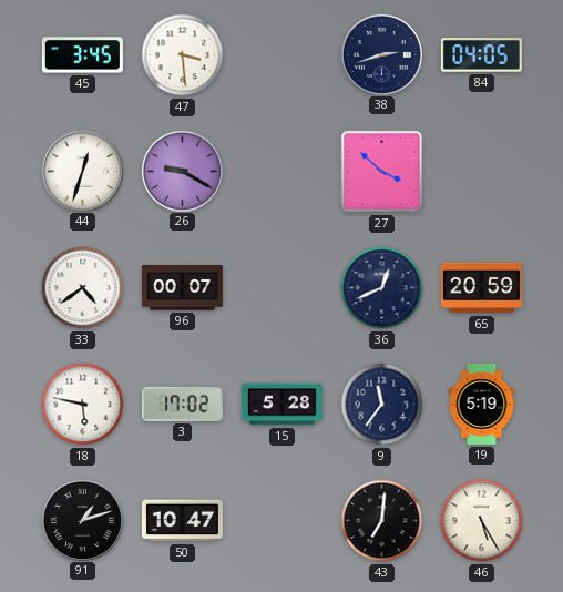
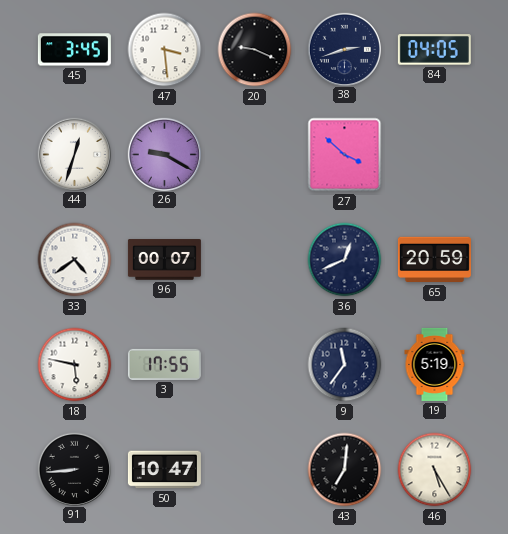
20: none -> 9:19
3: 17:02 -> 17:55
15: 5:28 -> none
91: 1:12 -> 8:44
